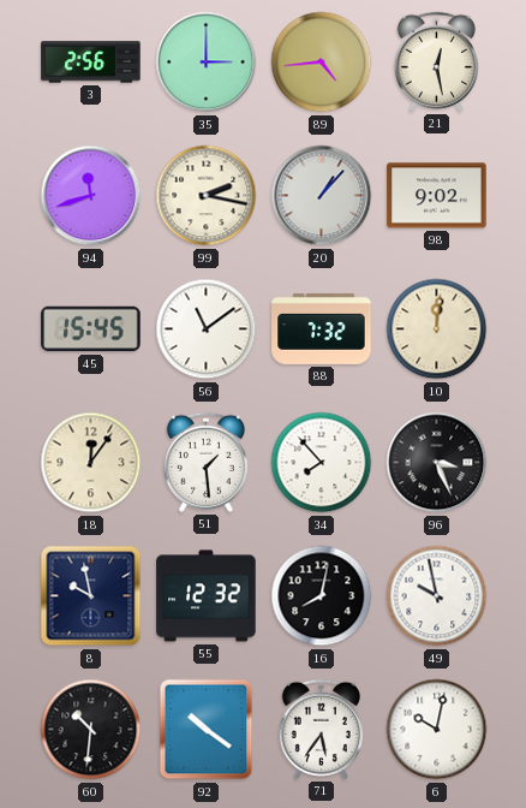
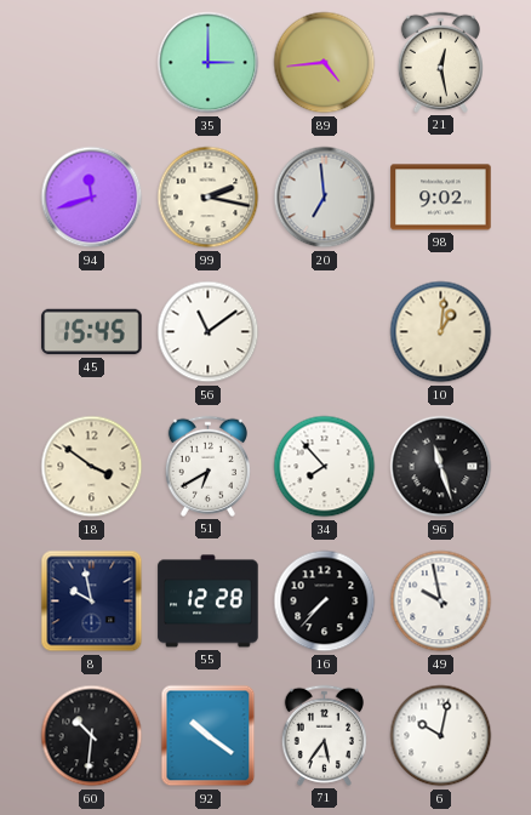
3: 2:56 -> none
20: 1:07 -> 6:59
88: 7:32 -> none
10: 12:01 -> 1:01
18: 12:06 -> 3:51
51: 1:29 -> 6:40
96: 3:26 -> 11:27
55: 12:32 -> 12:28
16: 8:02 -> 7:37
